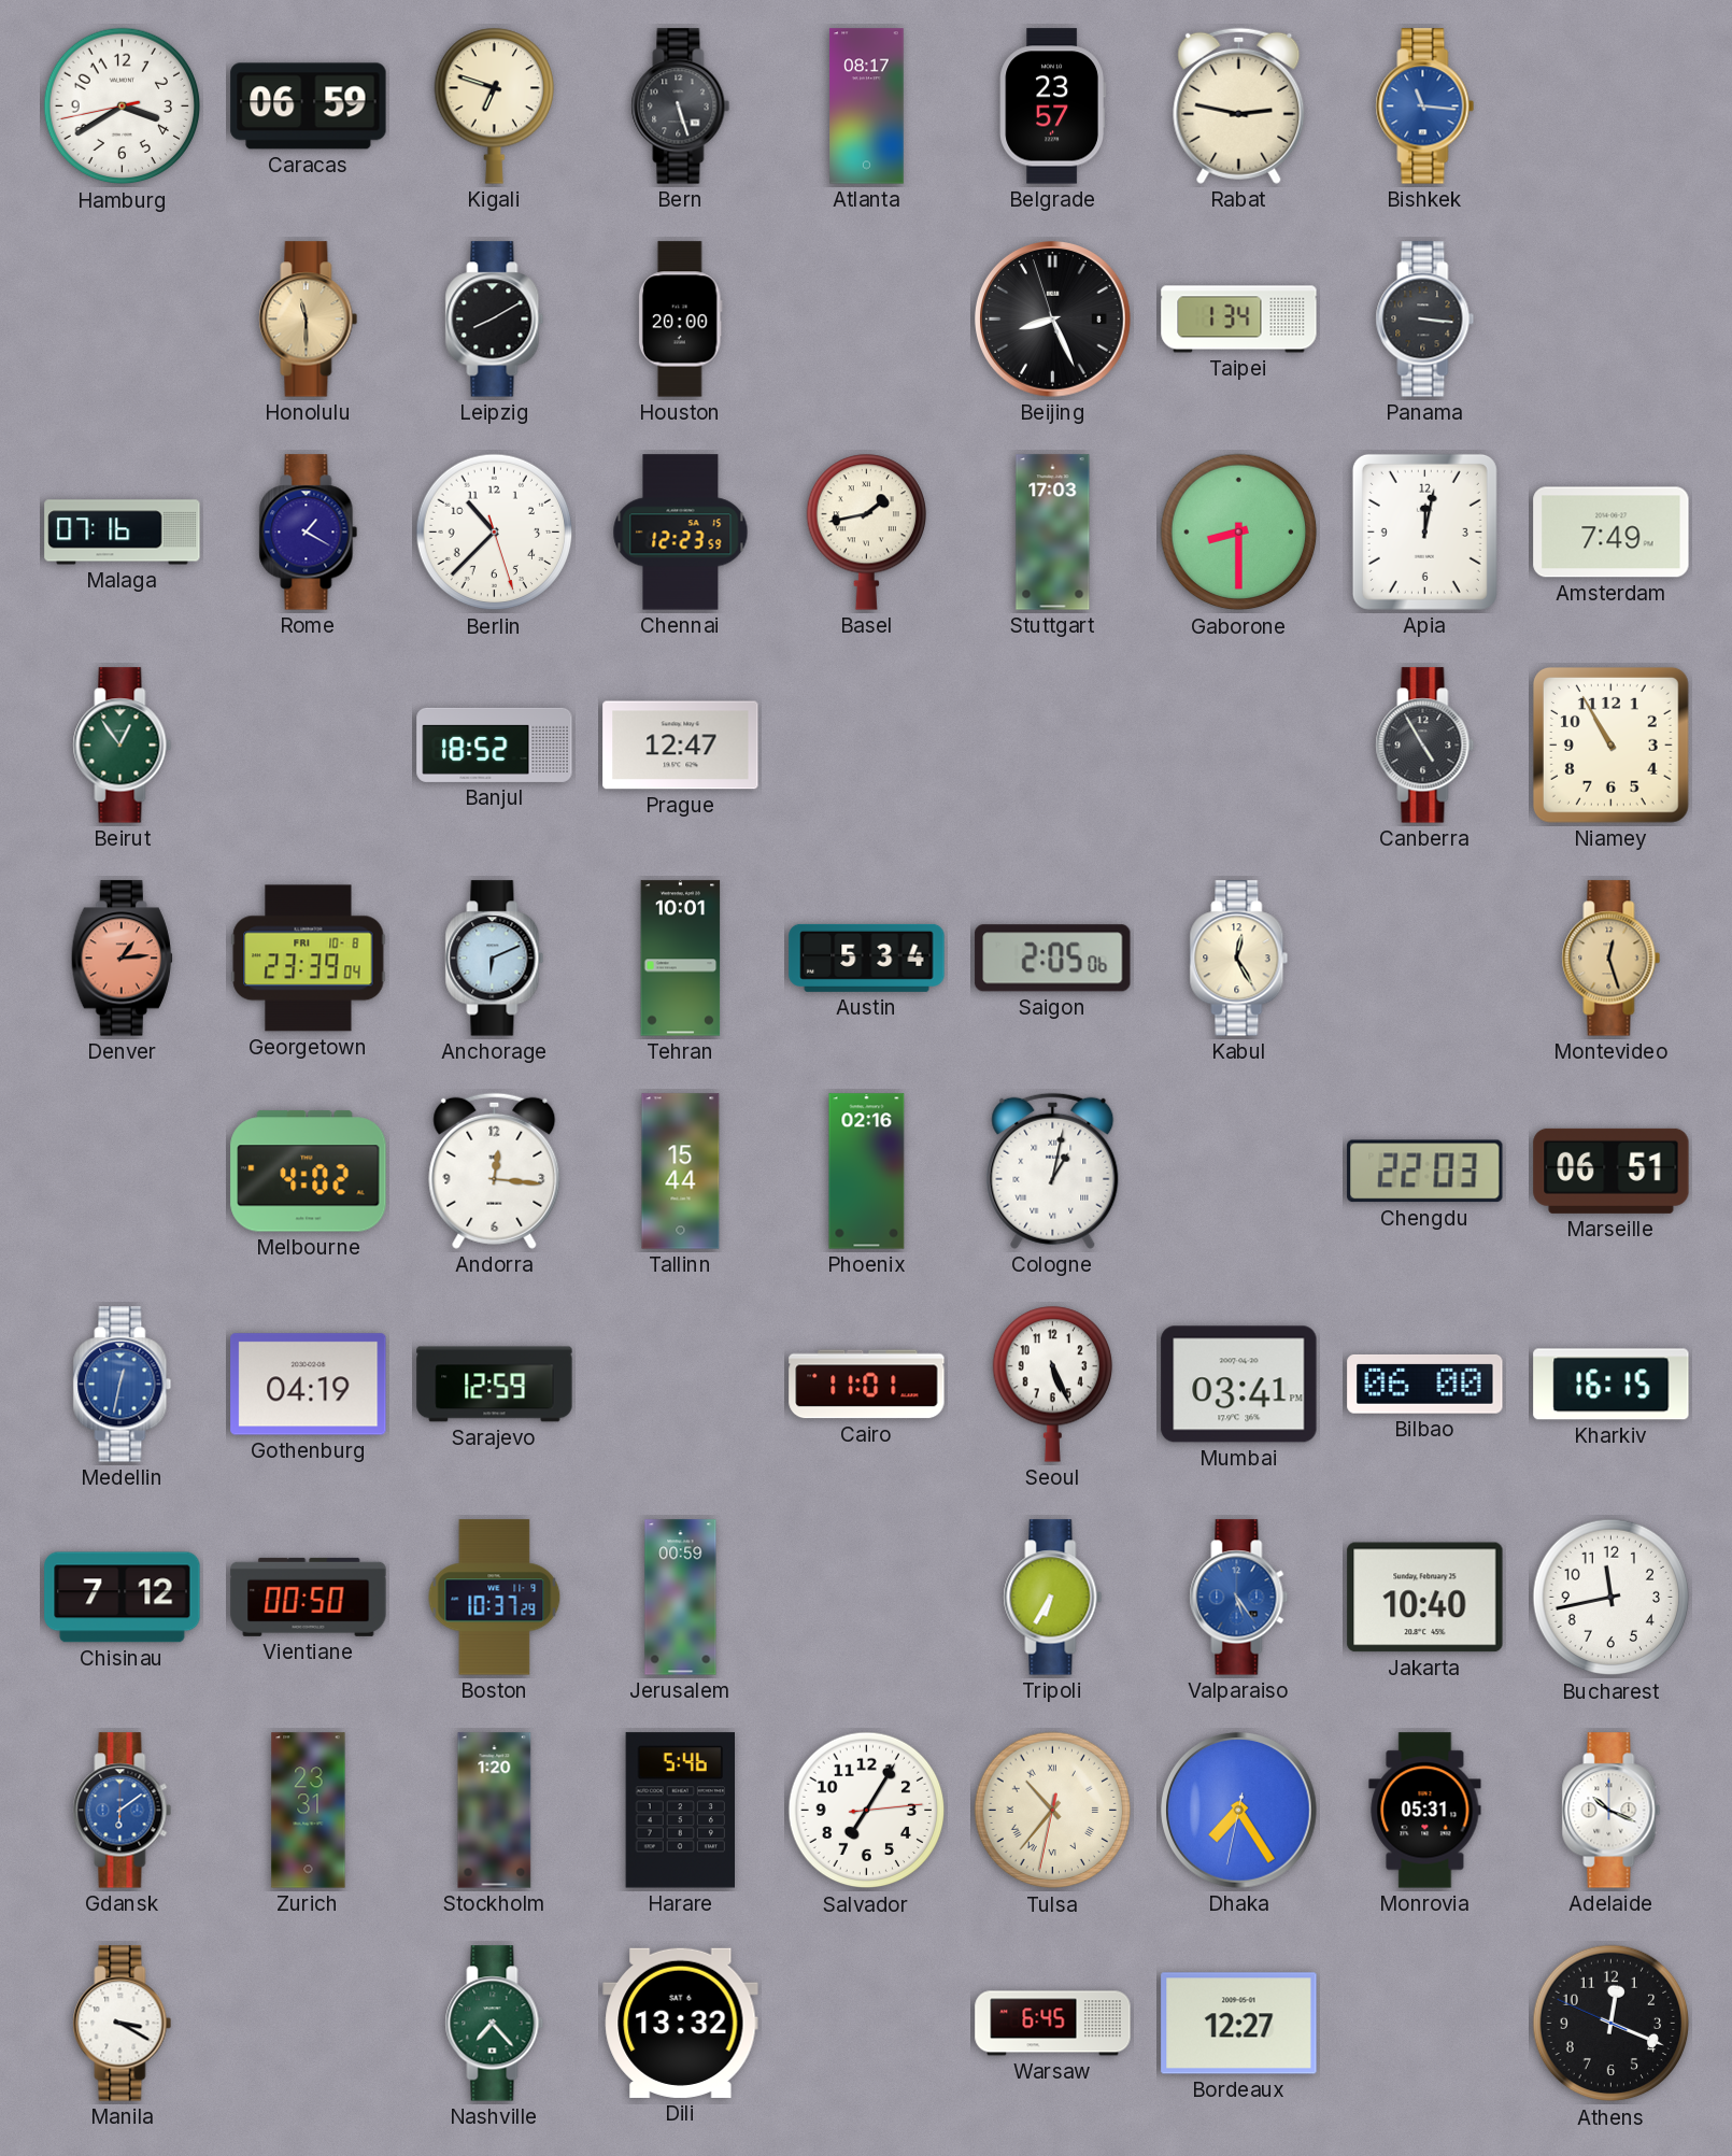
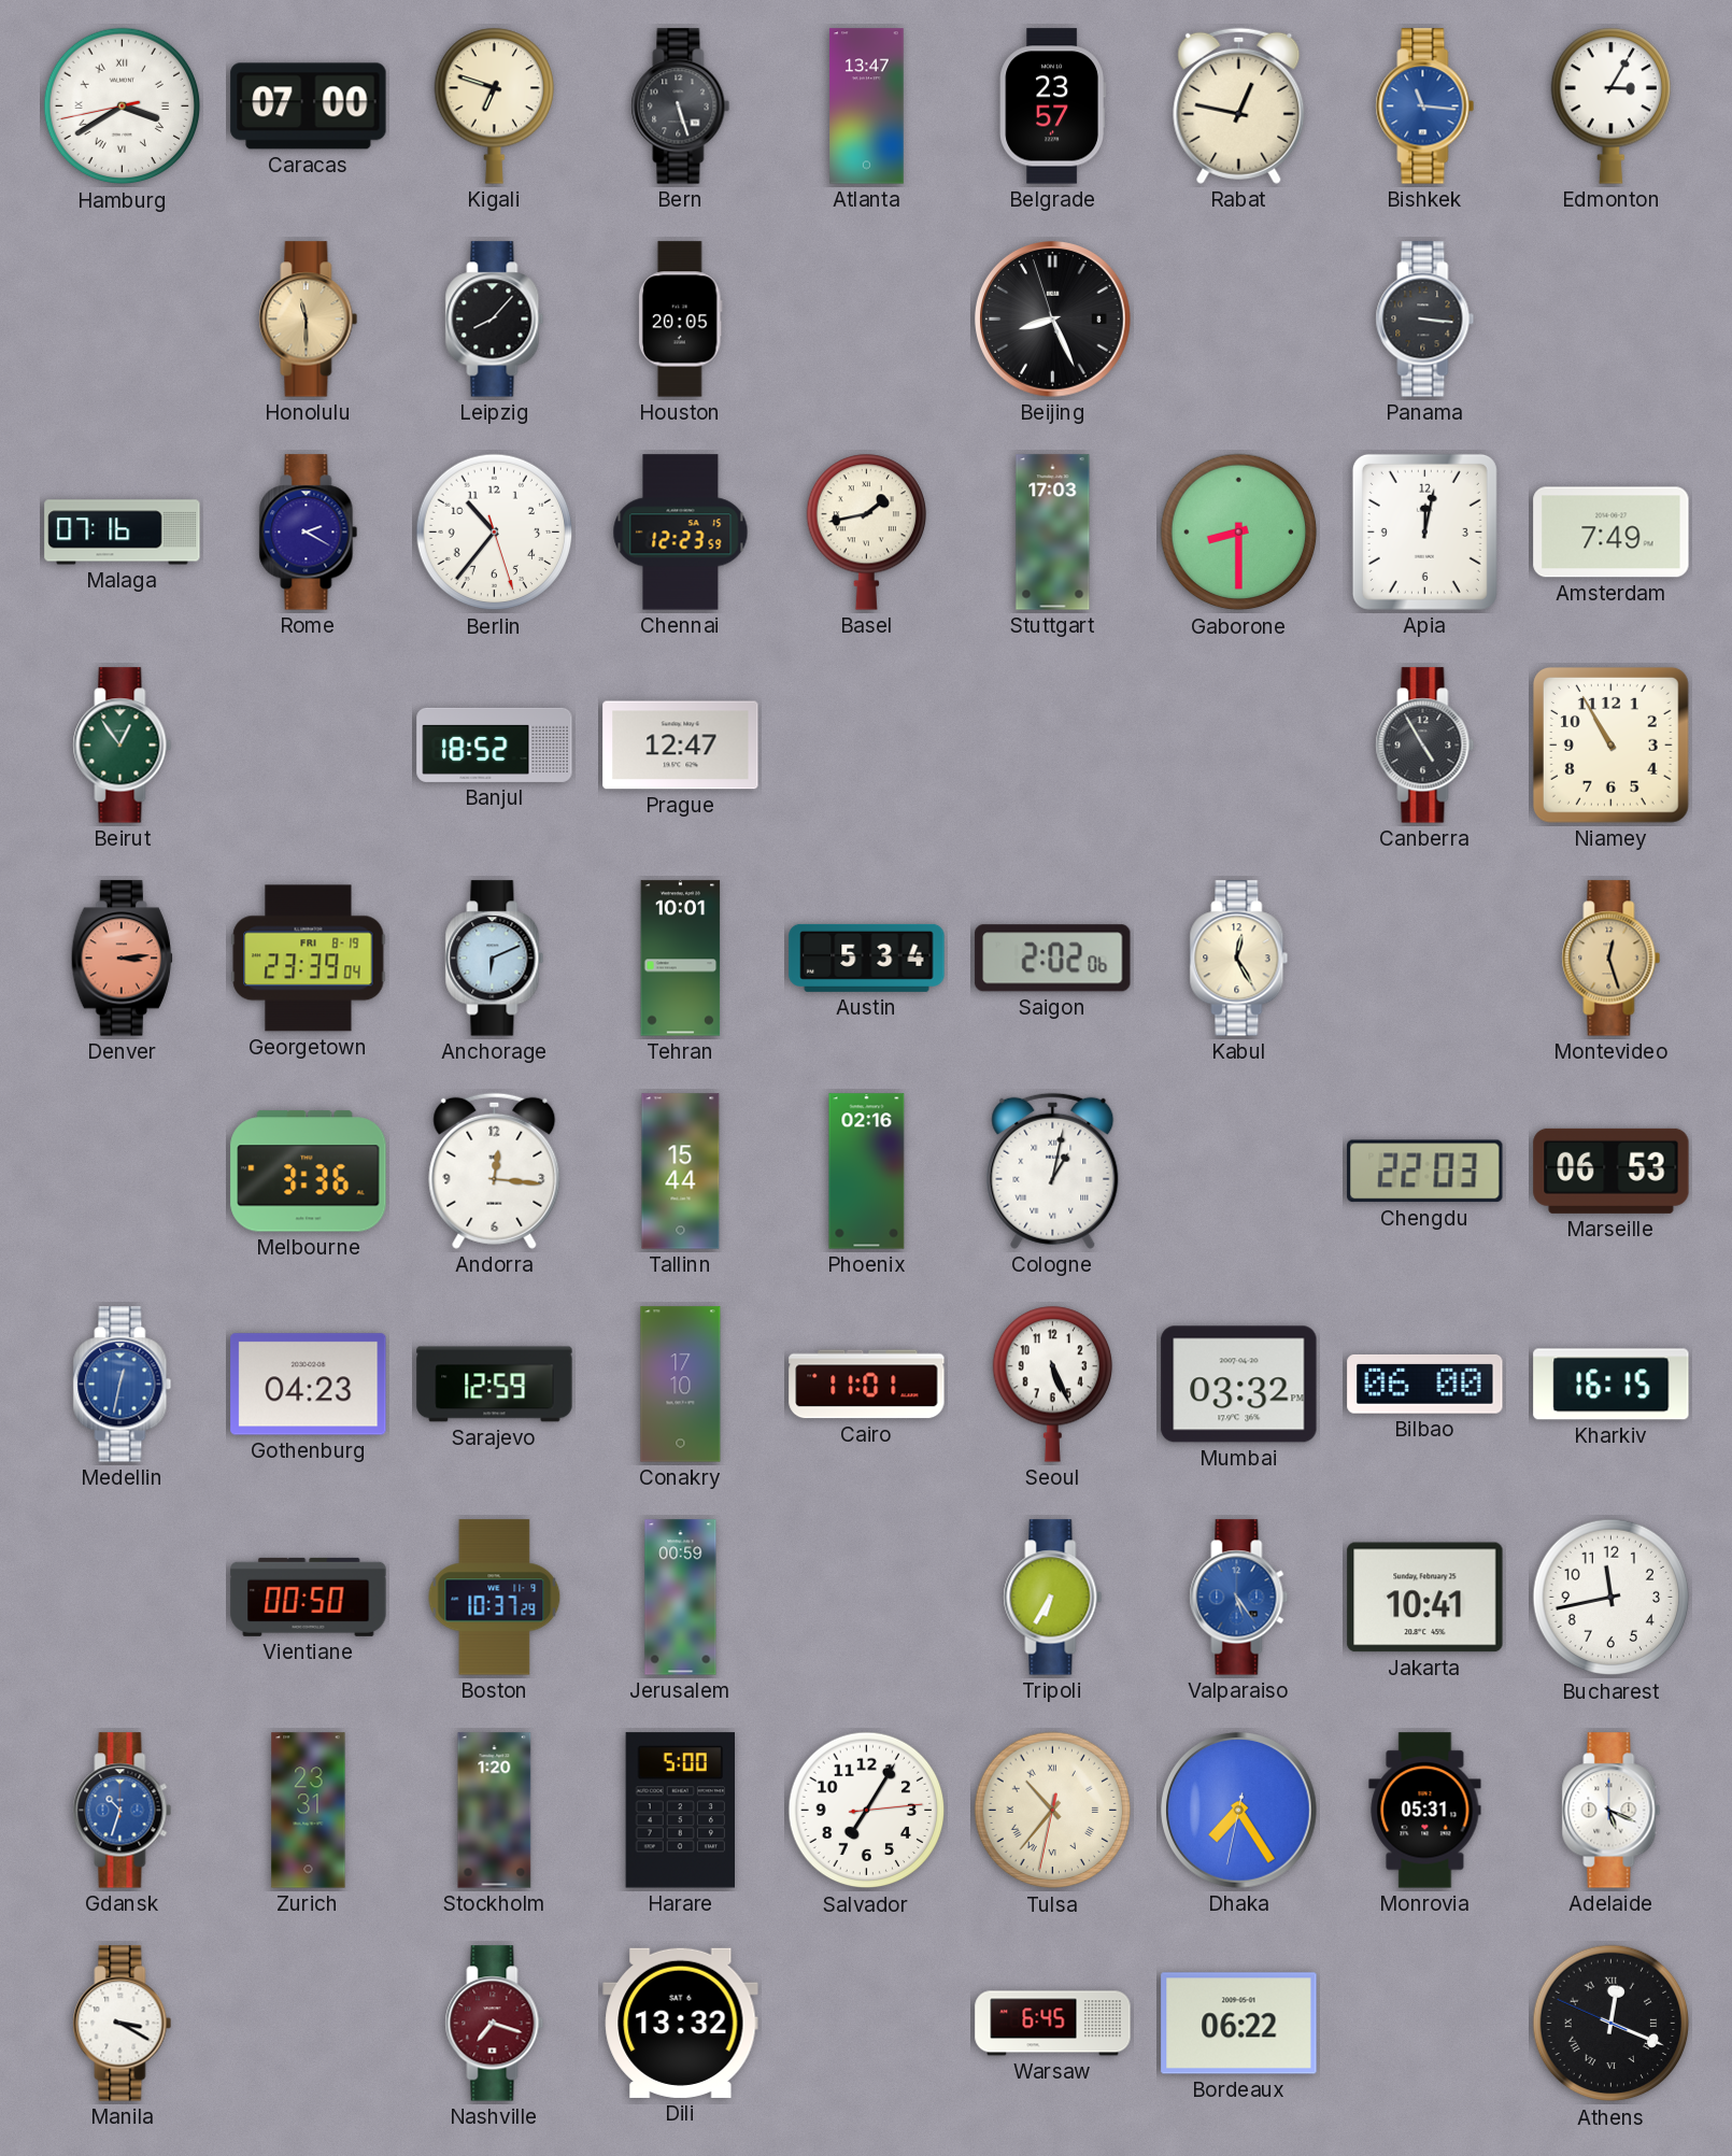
Hamburg numerals: Arabic -> Roman
Caracas: 06:59 -> 07:00
Atlanta: 08:17 -> 13:47
Rabat: 2:47 -> 12:47
Edmonton: none -> 3:05
Leipzig: 8:10 -> 8:07
Houston: 20:00 -> 20:05
Taipei: 1:34 -> none
Rome: 1:20 -> 2:20
Berlin: 10:37 -> 10:36
Denver: 1:14 -> 3:14
Georgetown date: FRI 10-8 -> FRI 8-19
Saigon: 2:05 -> 2:02
Melbourne: 4:02 -> 3:36
Marseille: 06:51 -> 06:53
Gothenburg: 04:19 -> 04:23
Conakry: none -> 17:10
Mumbai: 03:41 -> 03:32
Chisinau: 7:12 -> none
Jakarta: 10:40 -> 10:41
Gdansk: 6:09 -> 10:33
Harare: 5:46 -> 5:00
Adelaide: 10:19 -> 5:19
Nashville: 7:23 -> 7:18
Nashville dial: green -> burgundy
Bordeaux: 12:27 -> 06:22
Athens numerals: Arabic -> Roman
